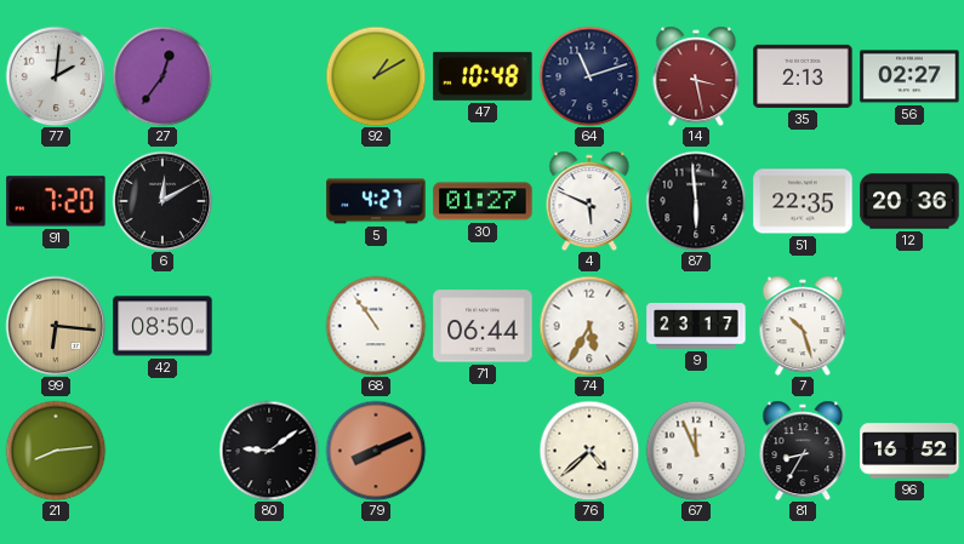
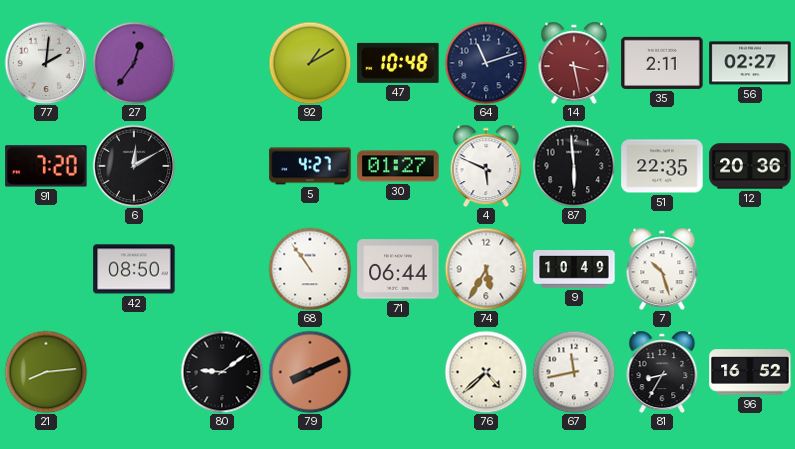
35: 2:13 -> 2:11
99: 6:16 -> none
9: 23:17 -> 10:49
67: 11:56 -> 11:43
